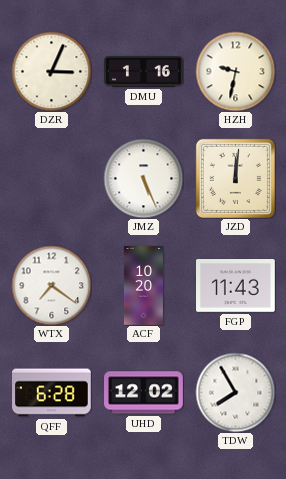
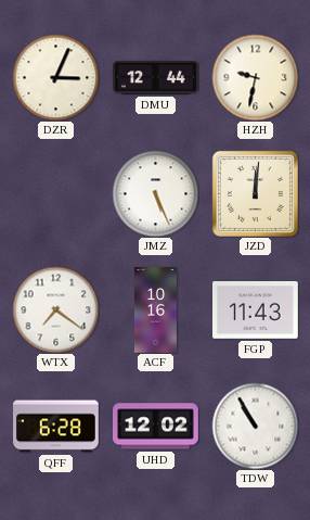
DMU: 1:16 -> 12:44
ACF: 10:20 -> 10:16
TDW: 7:55 -> 10:55
